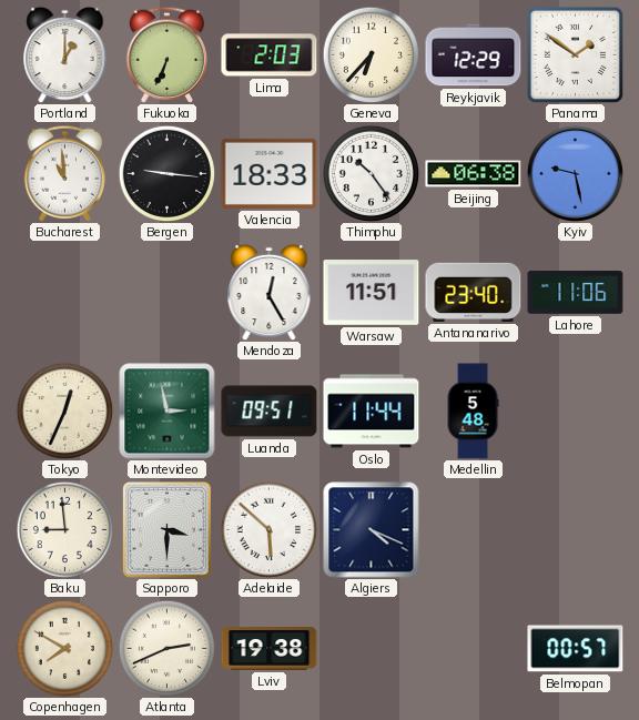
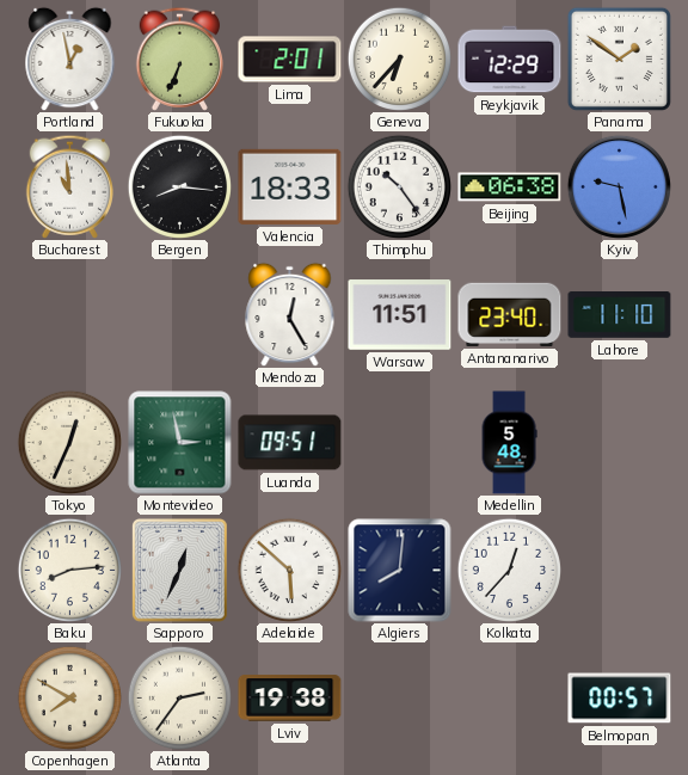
Portland: 1:00 -> 12:58
Lima: 2:03 -> 2:01
Bergen: 9:16 -> 8:16
Lahore: 11:06 -> 11:10
Oslo: 11:44 -> none
Baku: 8:59 -> 8:14
Sapporo: 3:30 -> 12:34
Algiers: 4:19 -> 8:01
Kolkata: none -> 12:37
Atlanta: 2:41 -> 2:36
